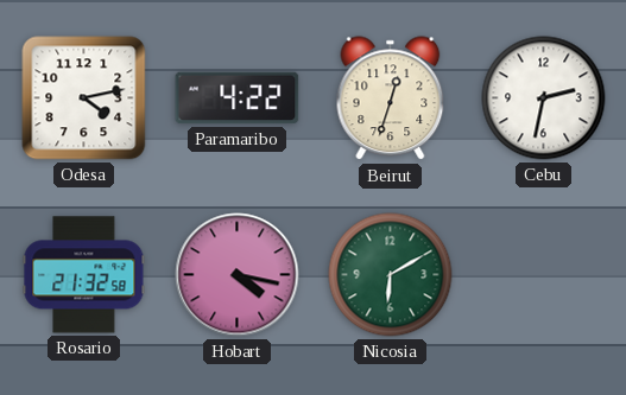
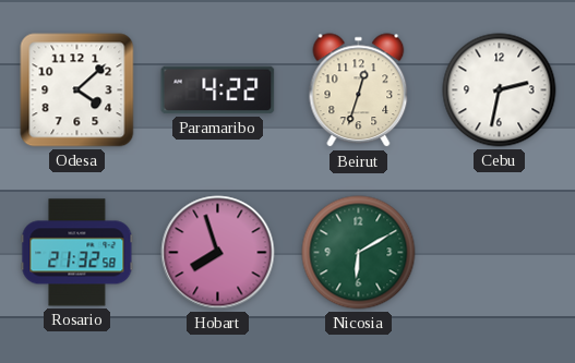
Odesa: 4:13 -> 4:08
Hobart: 4:17 -> 7:57
